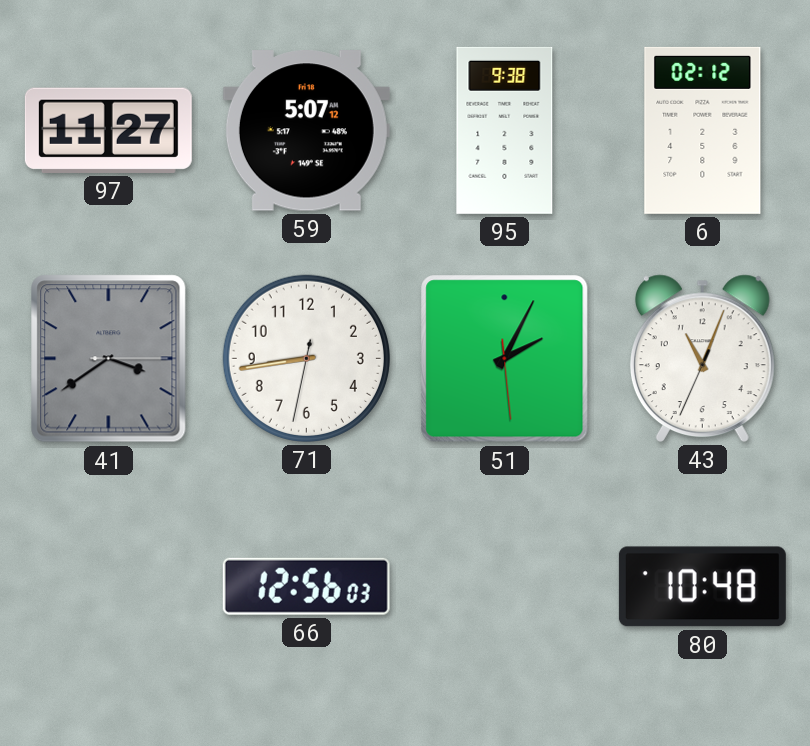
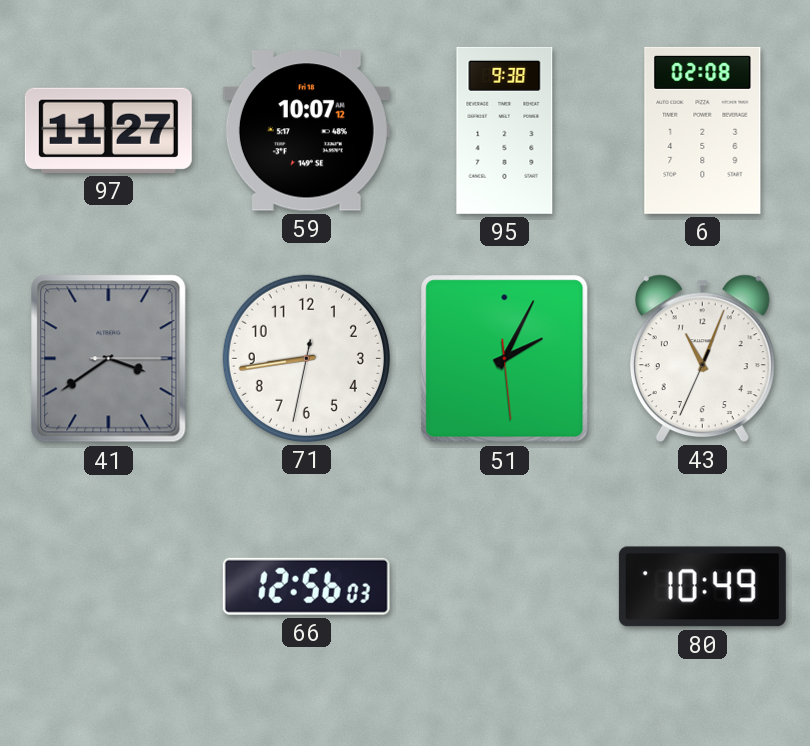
59: 5:07 -> 10:07
6: 02:12 -> 02:08
80: 10:48 -> 10:49
